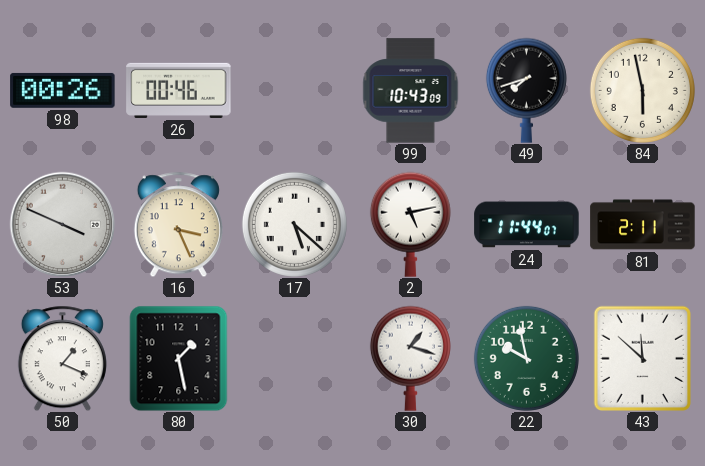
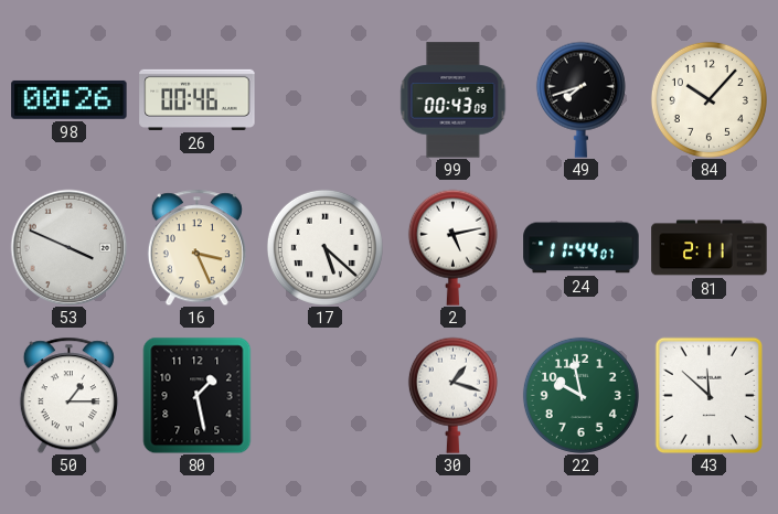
99: 10:43 -> 00:43
84: 5:58 -> 10:07
50: 1:19 -> 1:15
